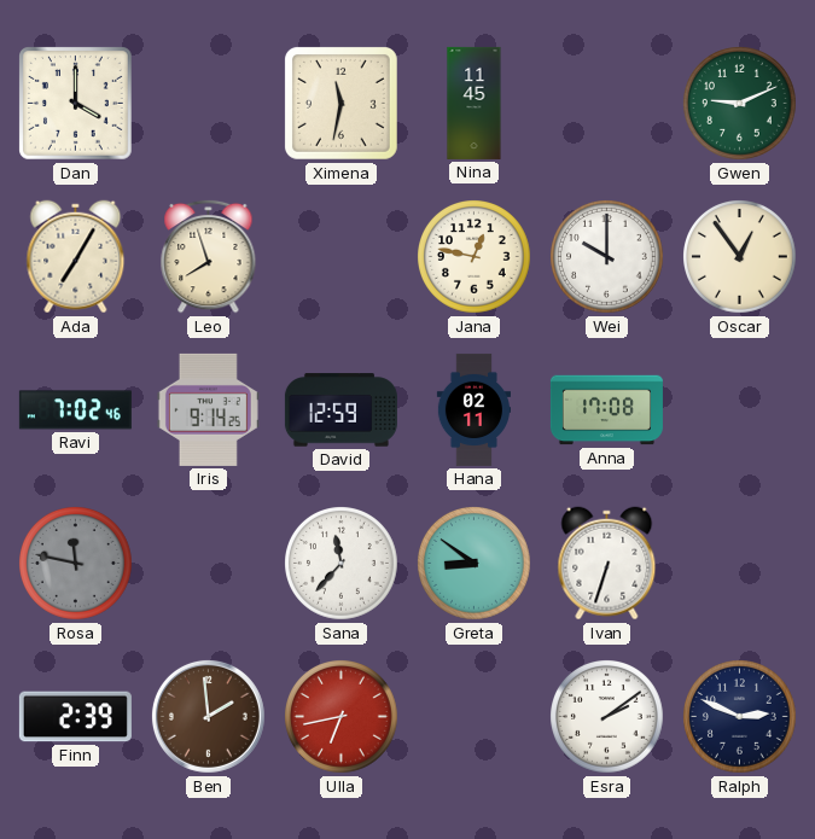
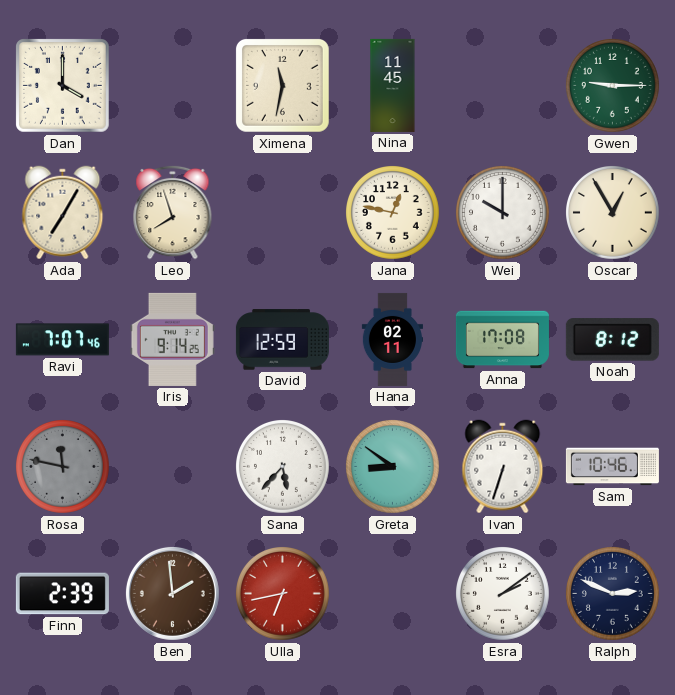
Gwen: 9:11 -> 9:15
Oscar: 12:54 -> 12:55
Ravi: 7:02 -> 7:07
Noah: none -> 8:12
Sana: 11:37 -> 5:37
Sam: none -> 10:46
